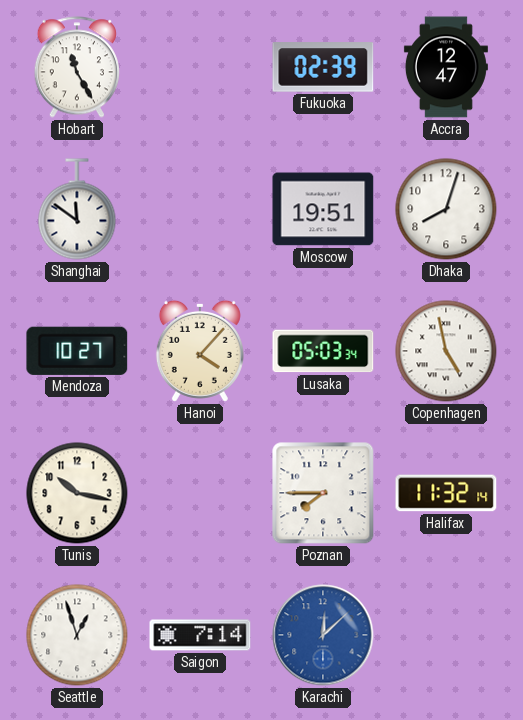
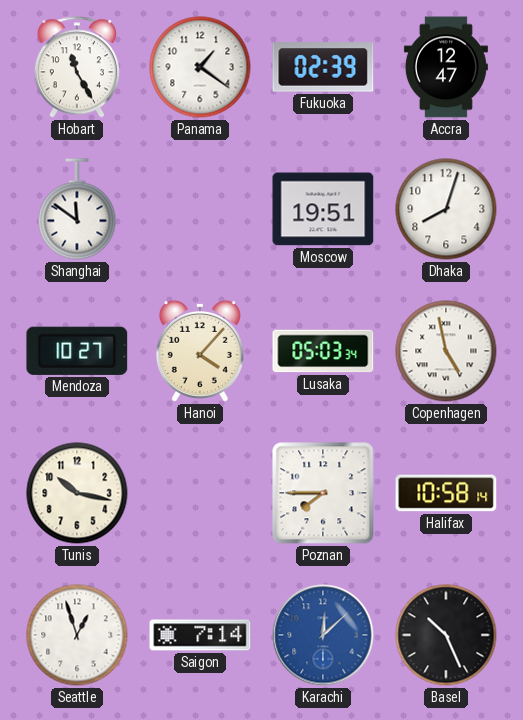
Panama: none -> 1:21
Halifax: 11:32 -> 10:58
Basel: none -> 10:26
